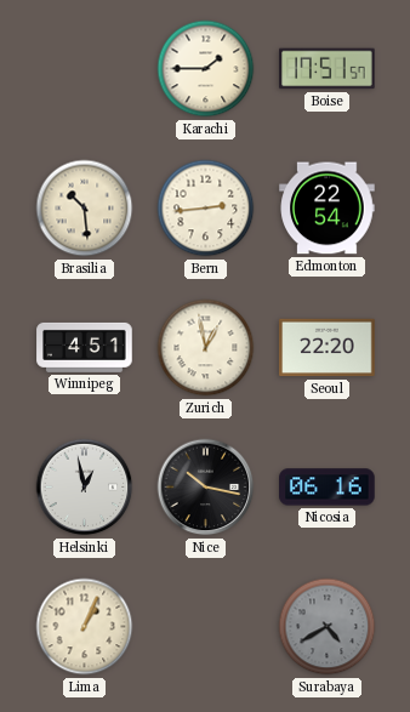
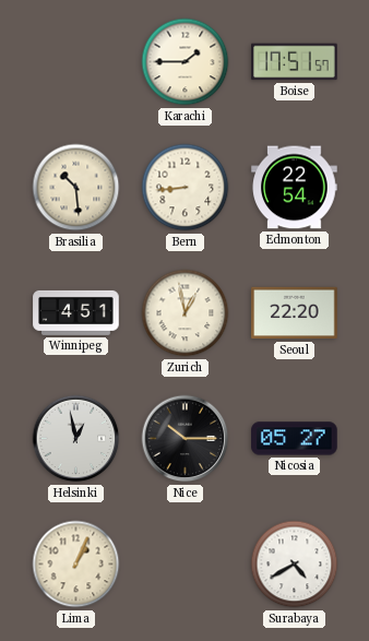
Bern: 2:44 -> 8:44
Nice: 10:17 -> 10:15
Nicosia: 06:16 -> 05:27
Surabaya dial: grey -> white
